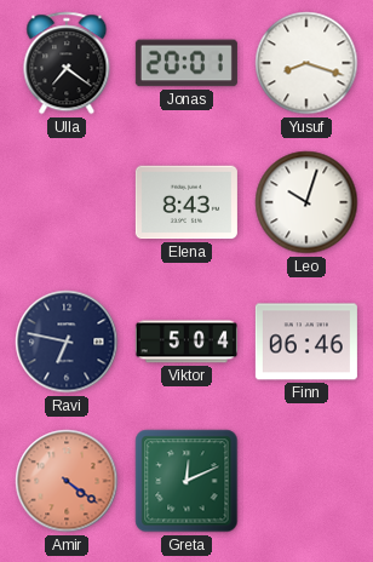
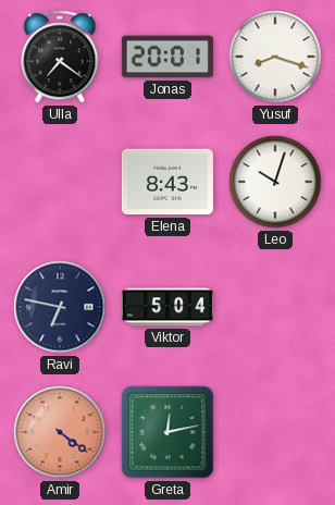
Finn: 06:46 -> none
Greta: 12:11 -> 12:13
